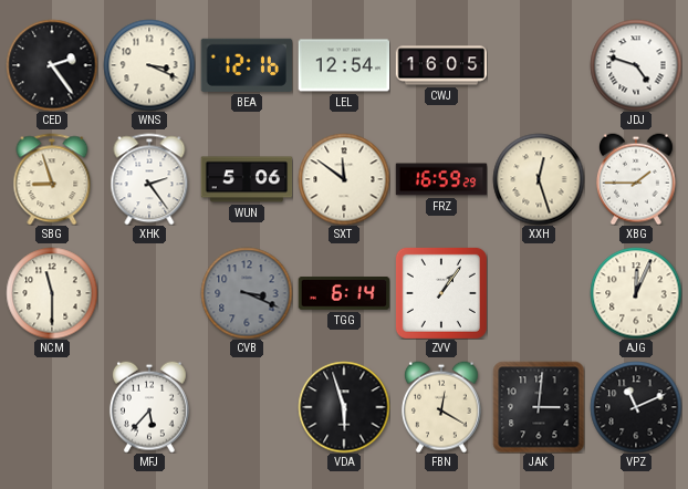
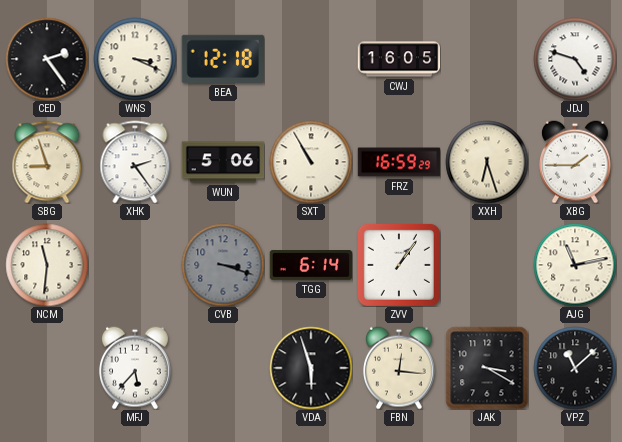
BEA: 12:16 -> 12:18
LEL: 12:54 -> none
SXT: 11:51 -> 10:55
XXH: 12:27 -> 6:27
NCM: 11:30 -> 11:31
CVB: 3:19 -> 3:18
AJG: 12:04 -> 11:13
FBN: 12:20 -> 12:16
JAK: 3:01 -> 3:20
VPZ: 11:11 -> 11:08
